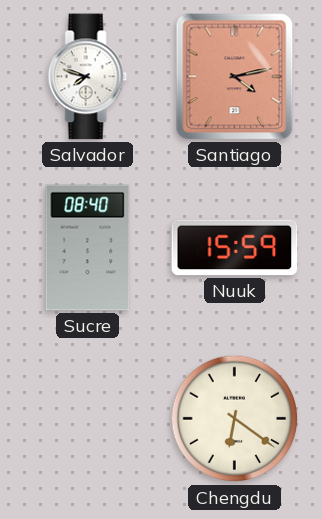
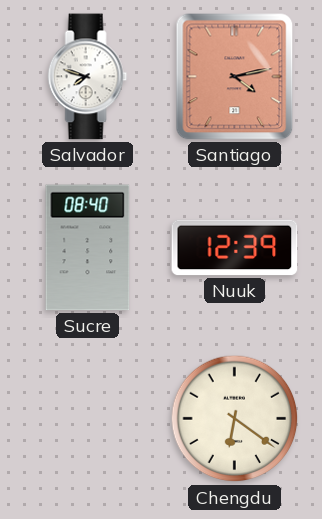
Nuuk: 15:59 -> 12:39
